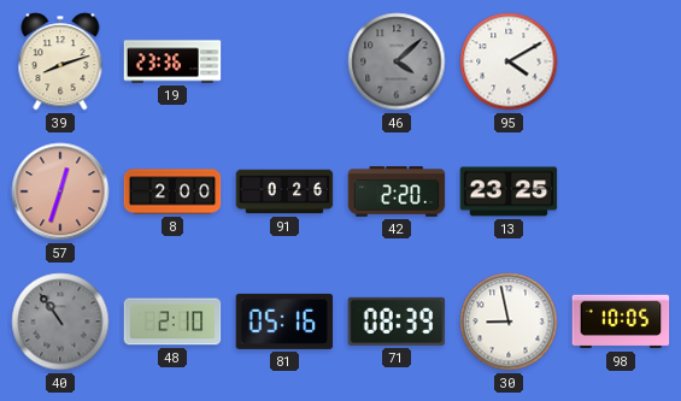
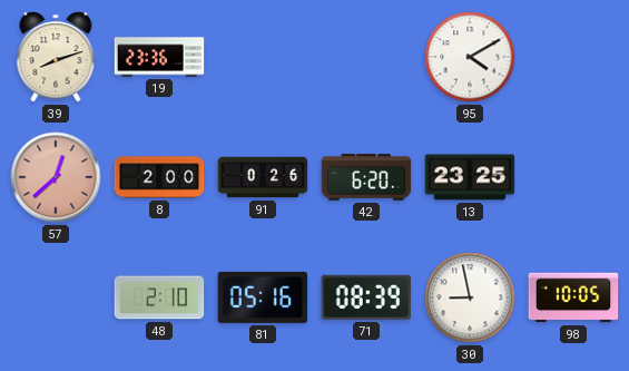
46: 4:08 -> none
57: 12:33 -> 12:38
42: 2:20 -> 6:20
40: 10:54 -> none
